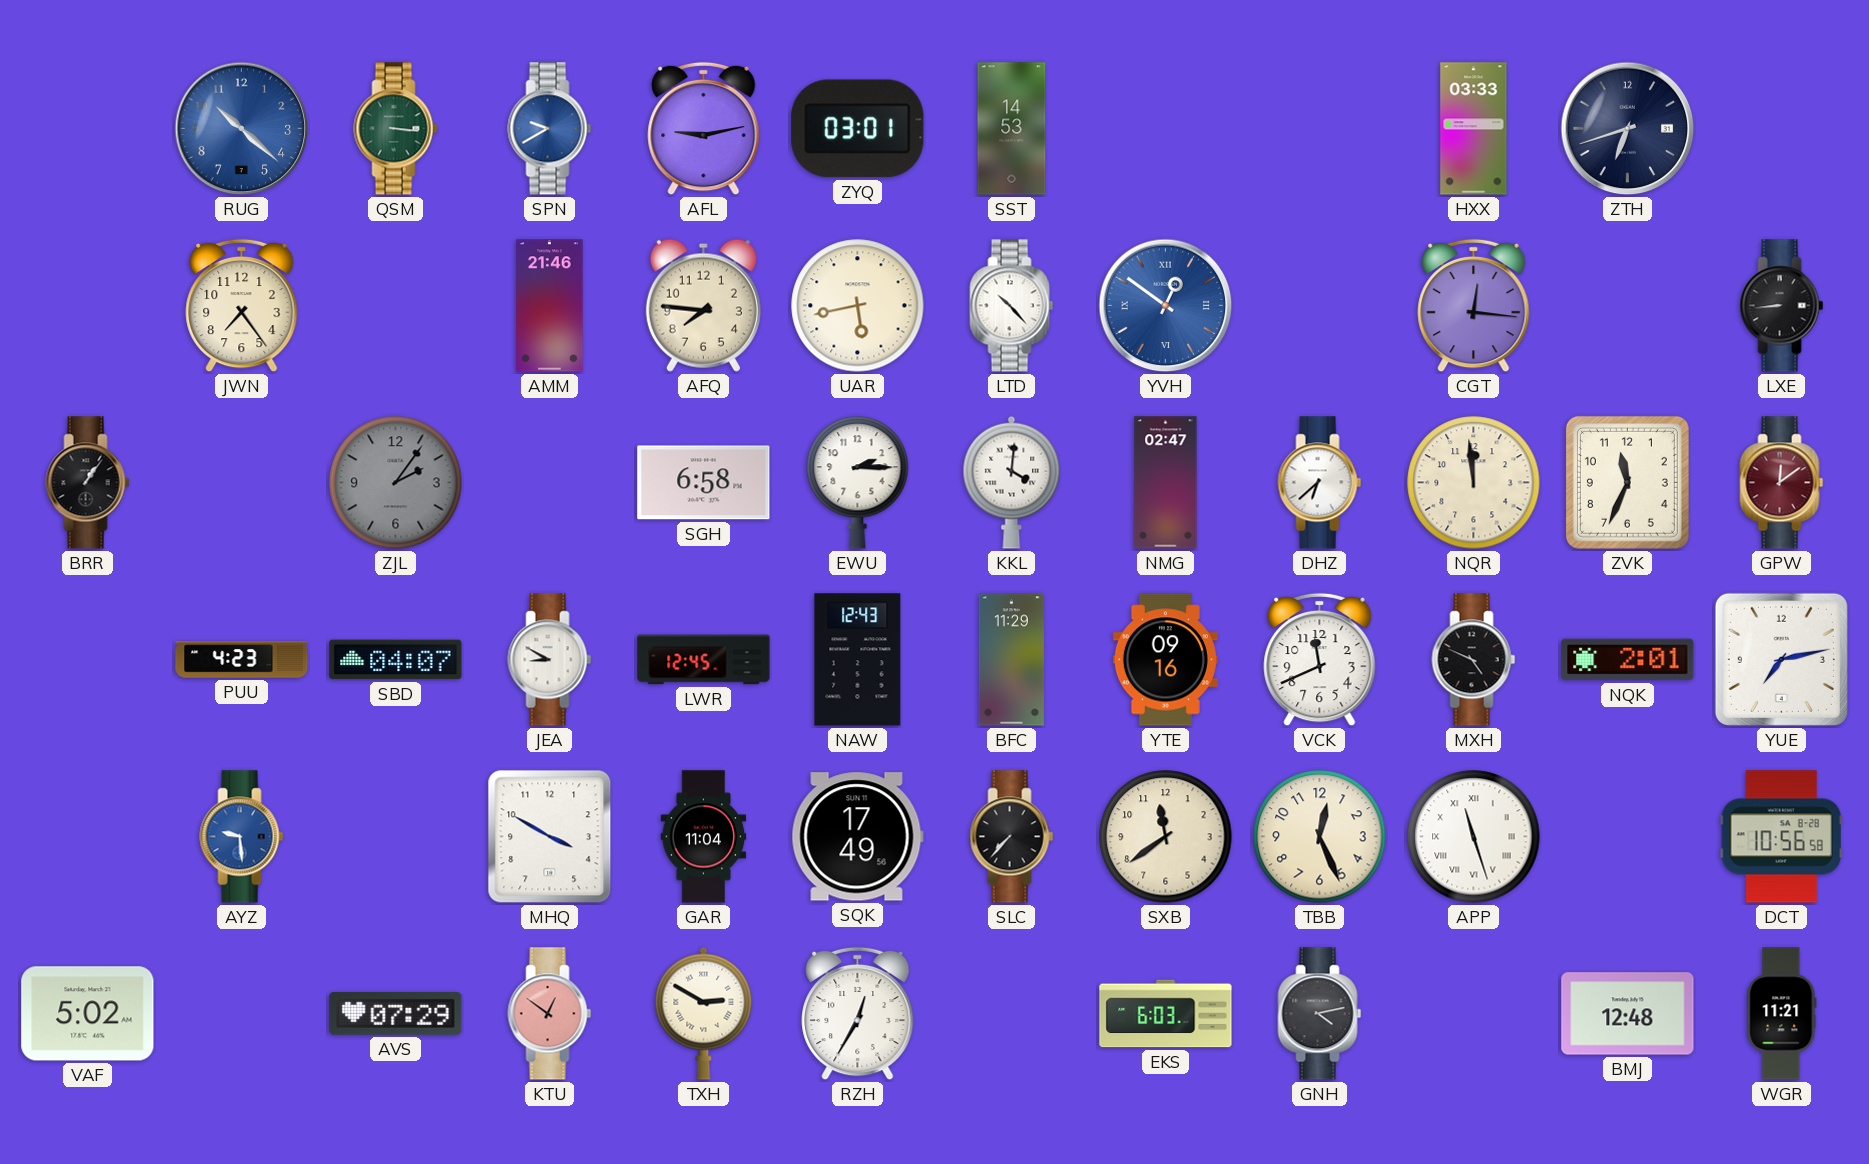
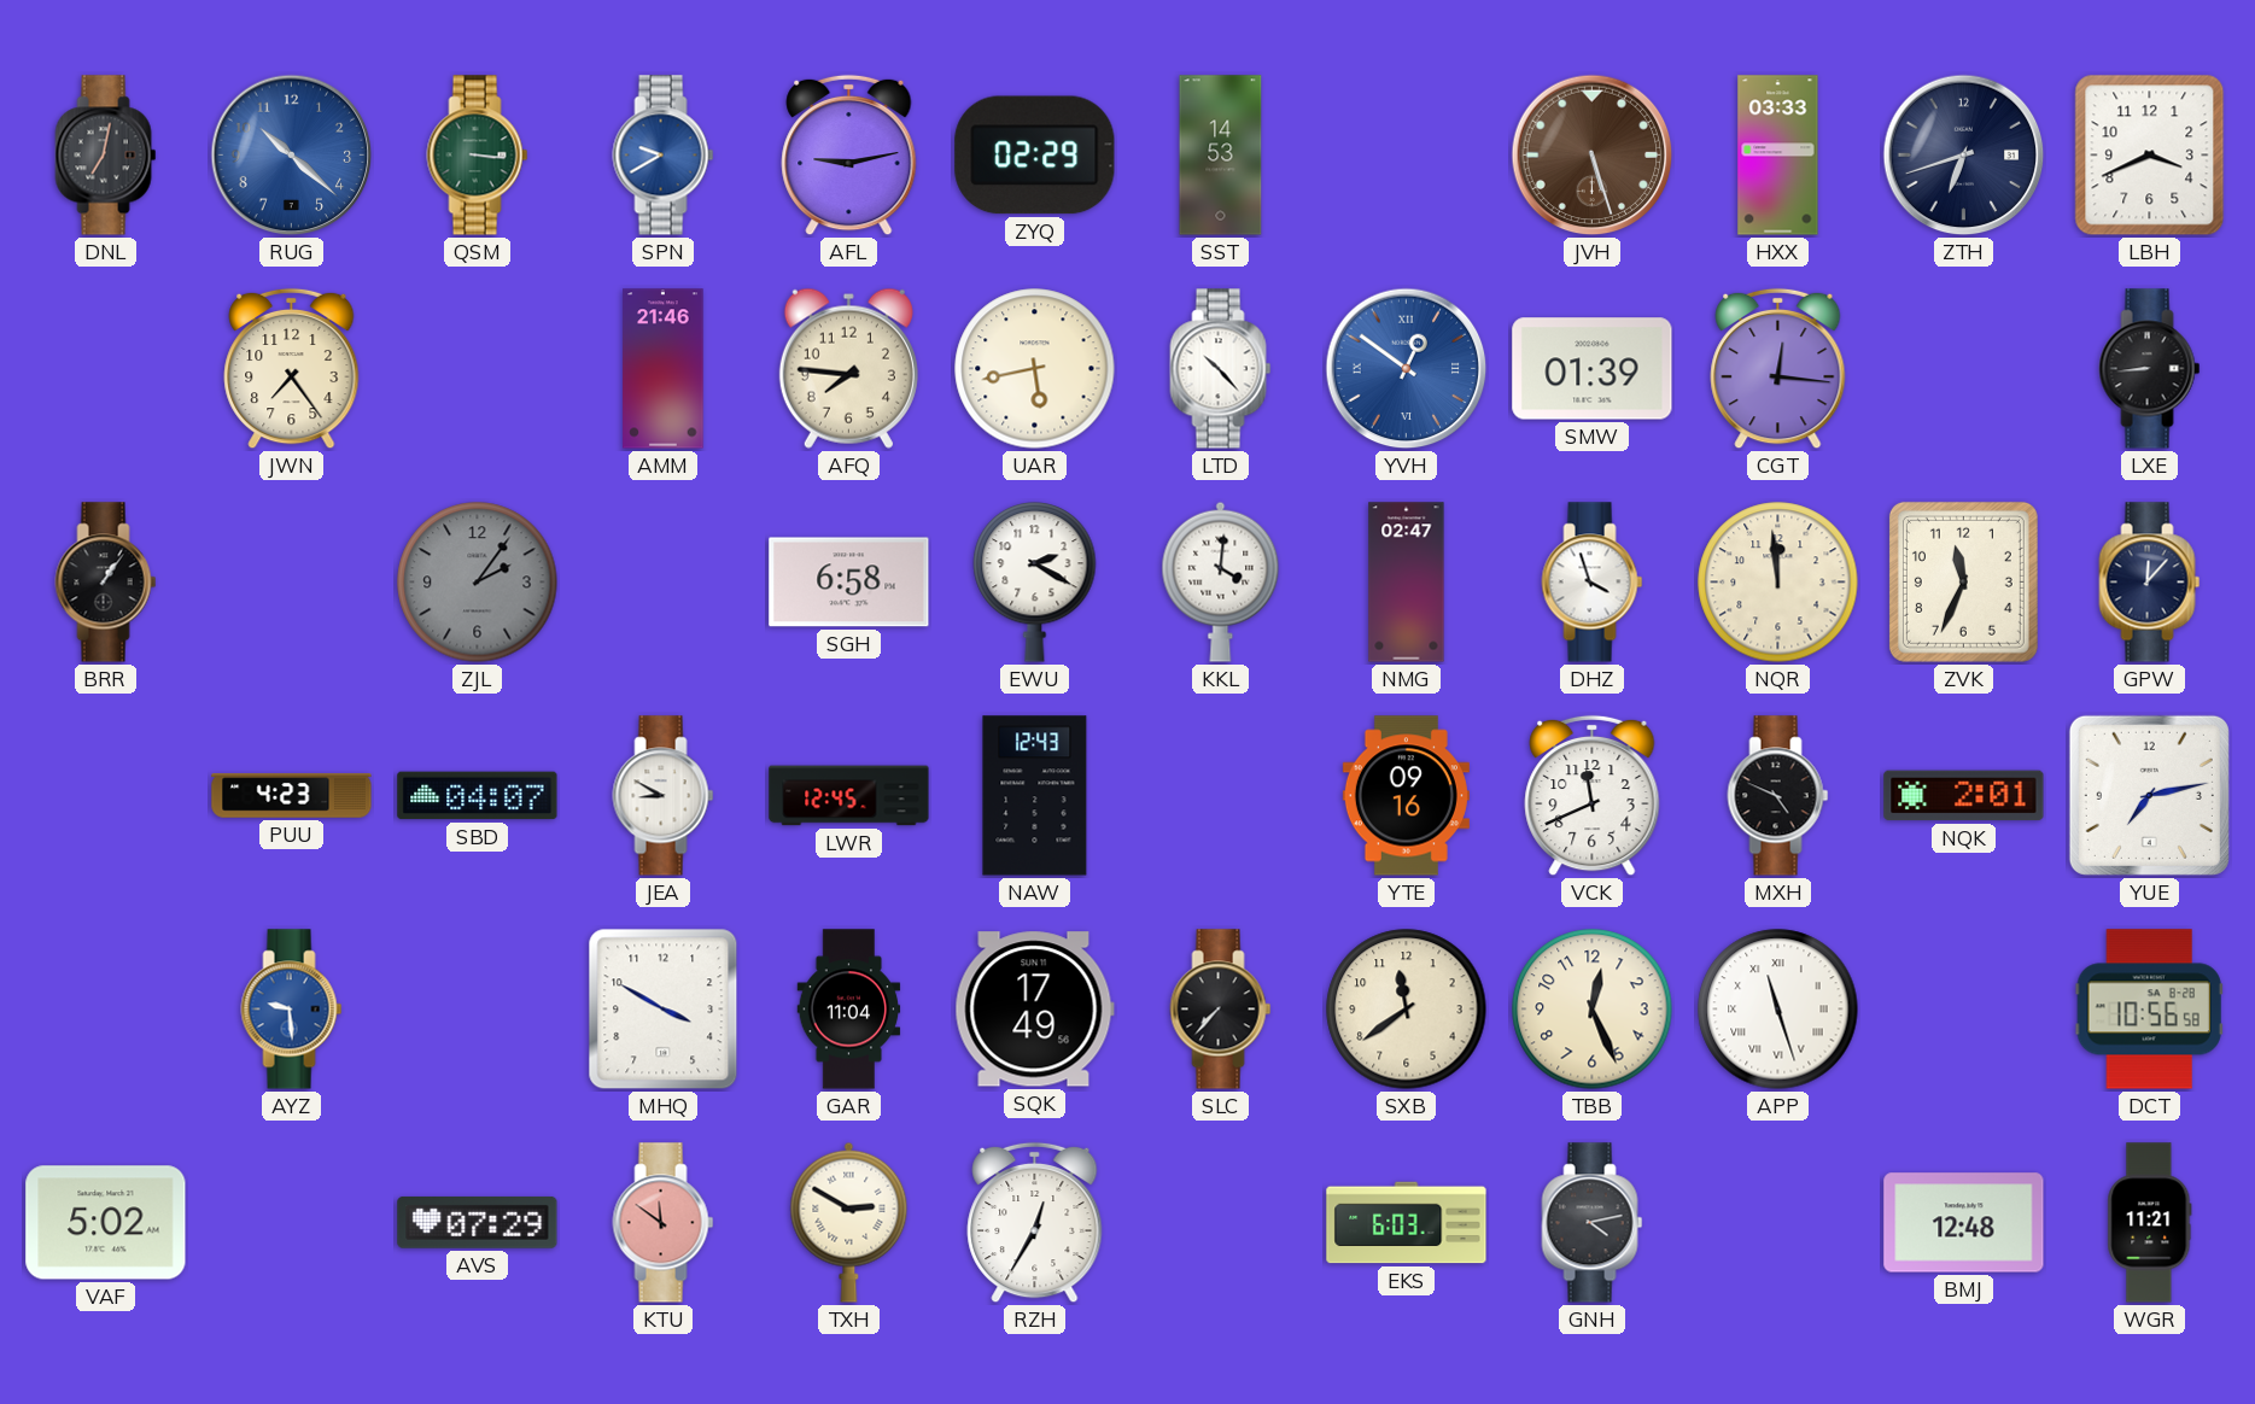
DNL: none -> 7:02
ZYQ: 03:01 -> 02:29
JVH: none -> 5:27
LBH: none -> 3:41
SMW: none -> 01:39
EWU: 2:15 -> 2:20
DHZ: 6:38 -> 3:57
GPW: 12:09 -> 12:07
GPW dial: burgundy -> navy
BFC: 11:29 -> none
KTU: 12:51 -> 11:51
